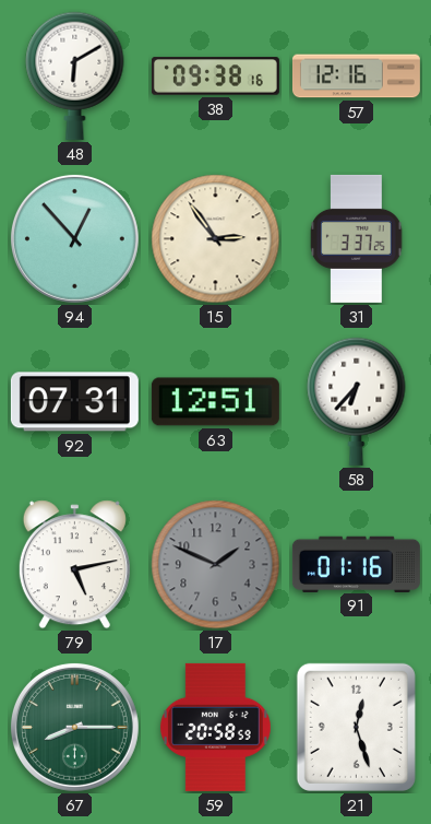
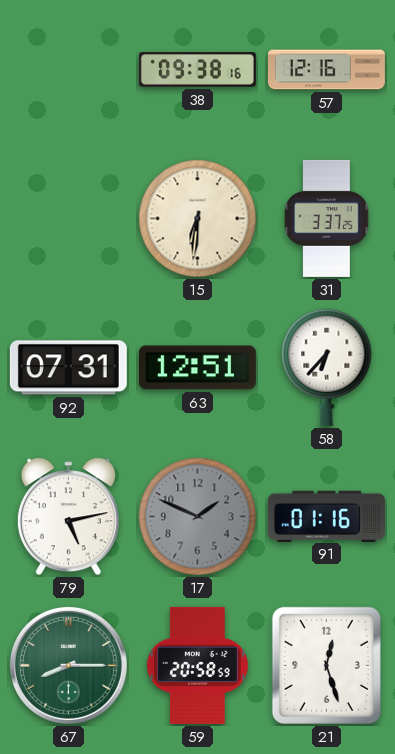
48: 6:10 -> none
94: 12:53 -> none
15: 2:54 -> 6:31
